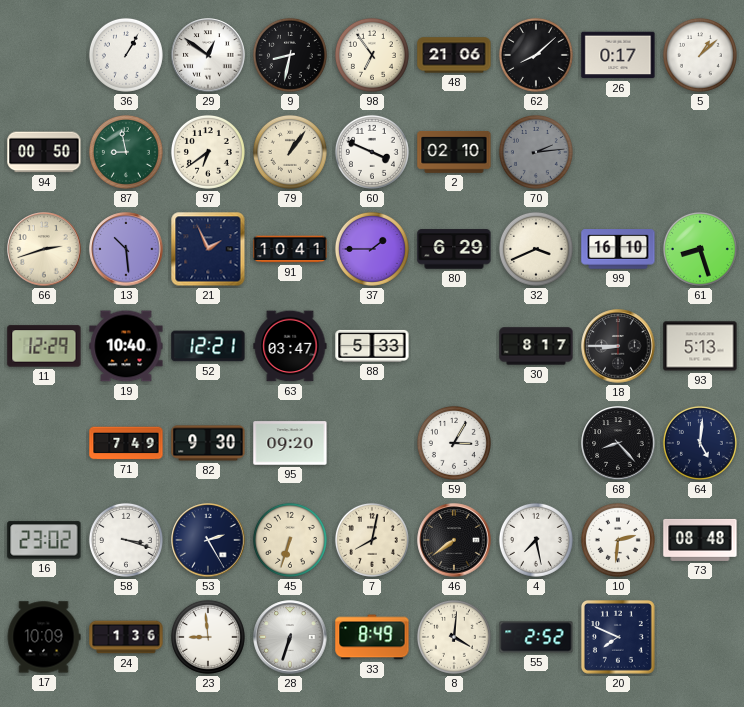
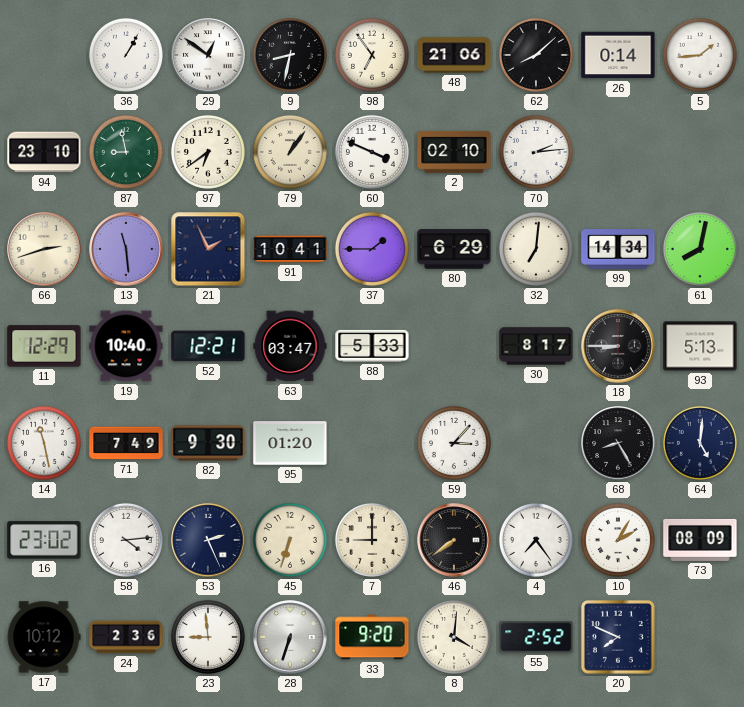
26: 0:17 -> 0:14
5: 1:08 -> 1:44
94: 00:50 -> 23:10
70 dial: grey -> white
13: 10:29 -> 11:29
32: 3:41 -> 7:01
99: 16:10 -> 14:34
61: 8:27 -> 8:02
14: none -> 11:28
95: 09:20 -> 01:20
59: 3:05 -> 3:07
68: 8:23 -> 8:25
58: 3:18 -> 4:14
53: 2:25 -> 2:26
7: 8:02 -> 9:00
4: 7:28 -> 7:24
10: 2:31 -> 2:05
73: 08:48 -> 08:09
17: 10:09 -> 10:12
24: 1:36 -> 2:36
33: 8:49 -> 9:20
